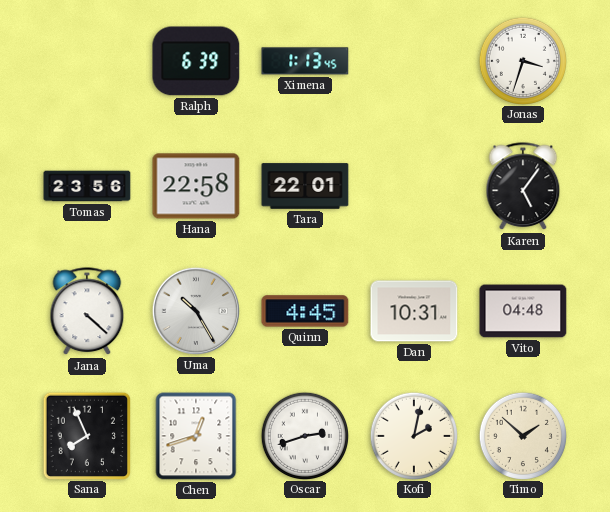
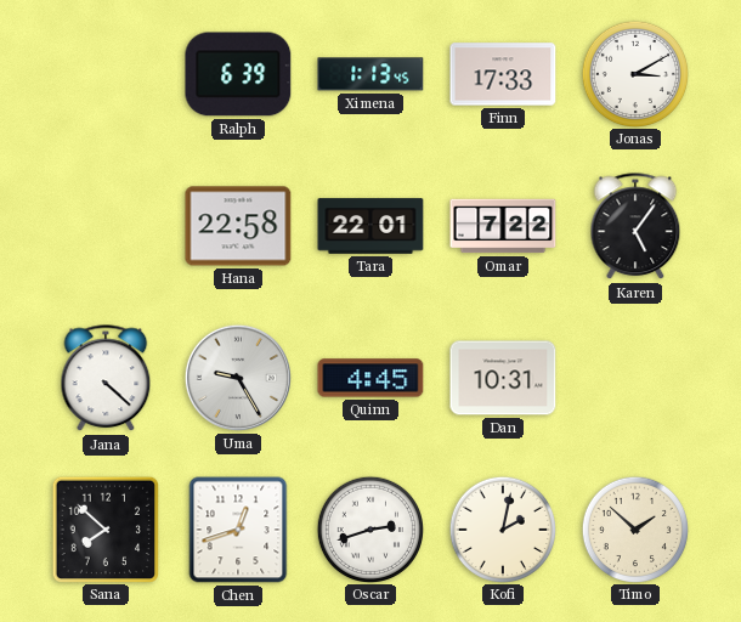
Finn: none -> 17:33
Jonas: 3:33 -> 3:10
Tomas: 23:56 -> none
Omar: none -> 7:22
Uma: 10:25 -> 9:25
Vito: 04:48 -> none
Sana: 7:56 -> 7:52
